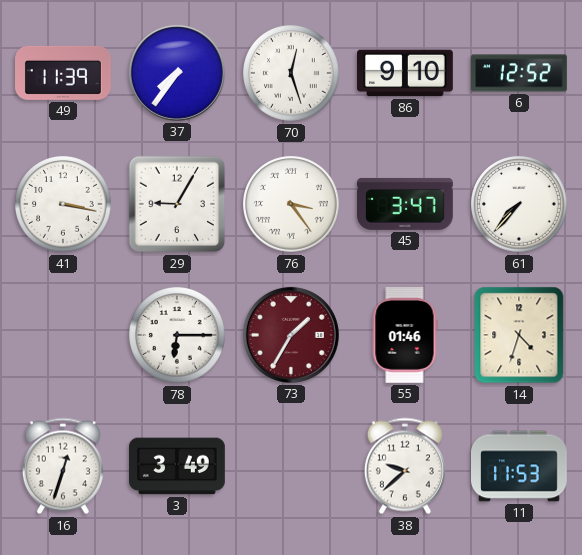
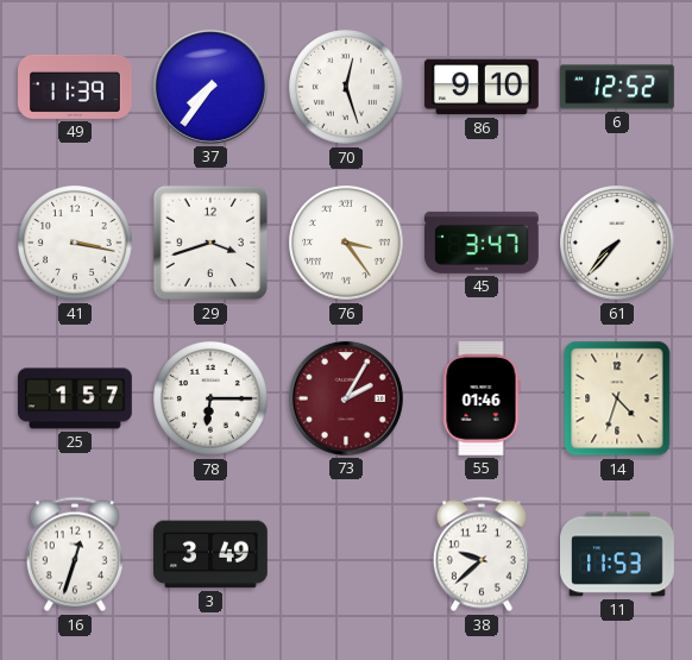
29: 9:05 -> 3:42
25: none -> 1:57
73: 1:35 -> 2:05
